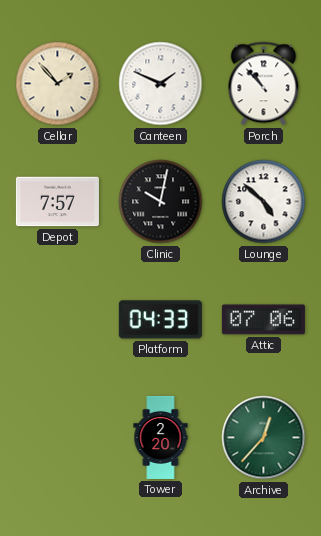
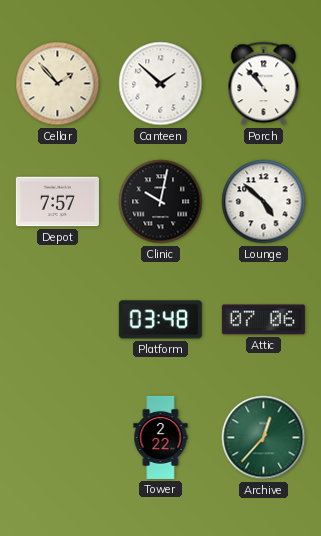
Canteen: 1:49 -> 1:52
Platform: 04:33 -> 03:48
Tower: 2:20 -> 2:22
